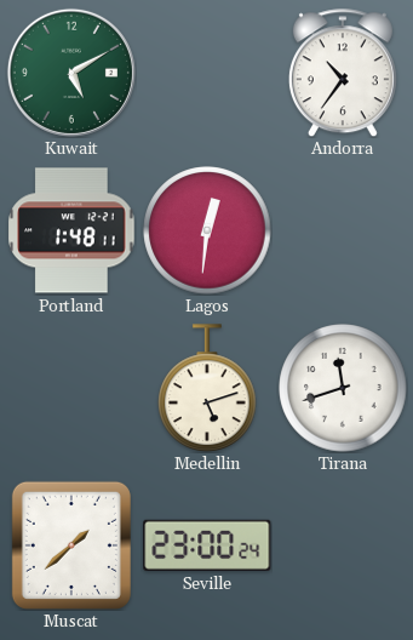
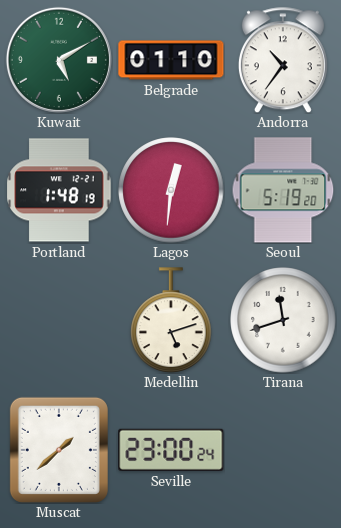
Belgrade: none -> 01:10
Portland: 1:48:11 -> 1:48:19
Seoul: none -> 5:19
